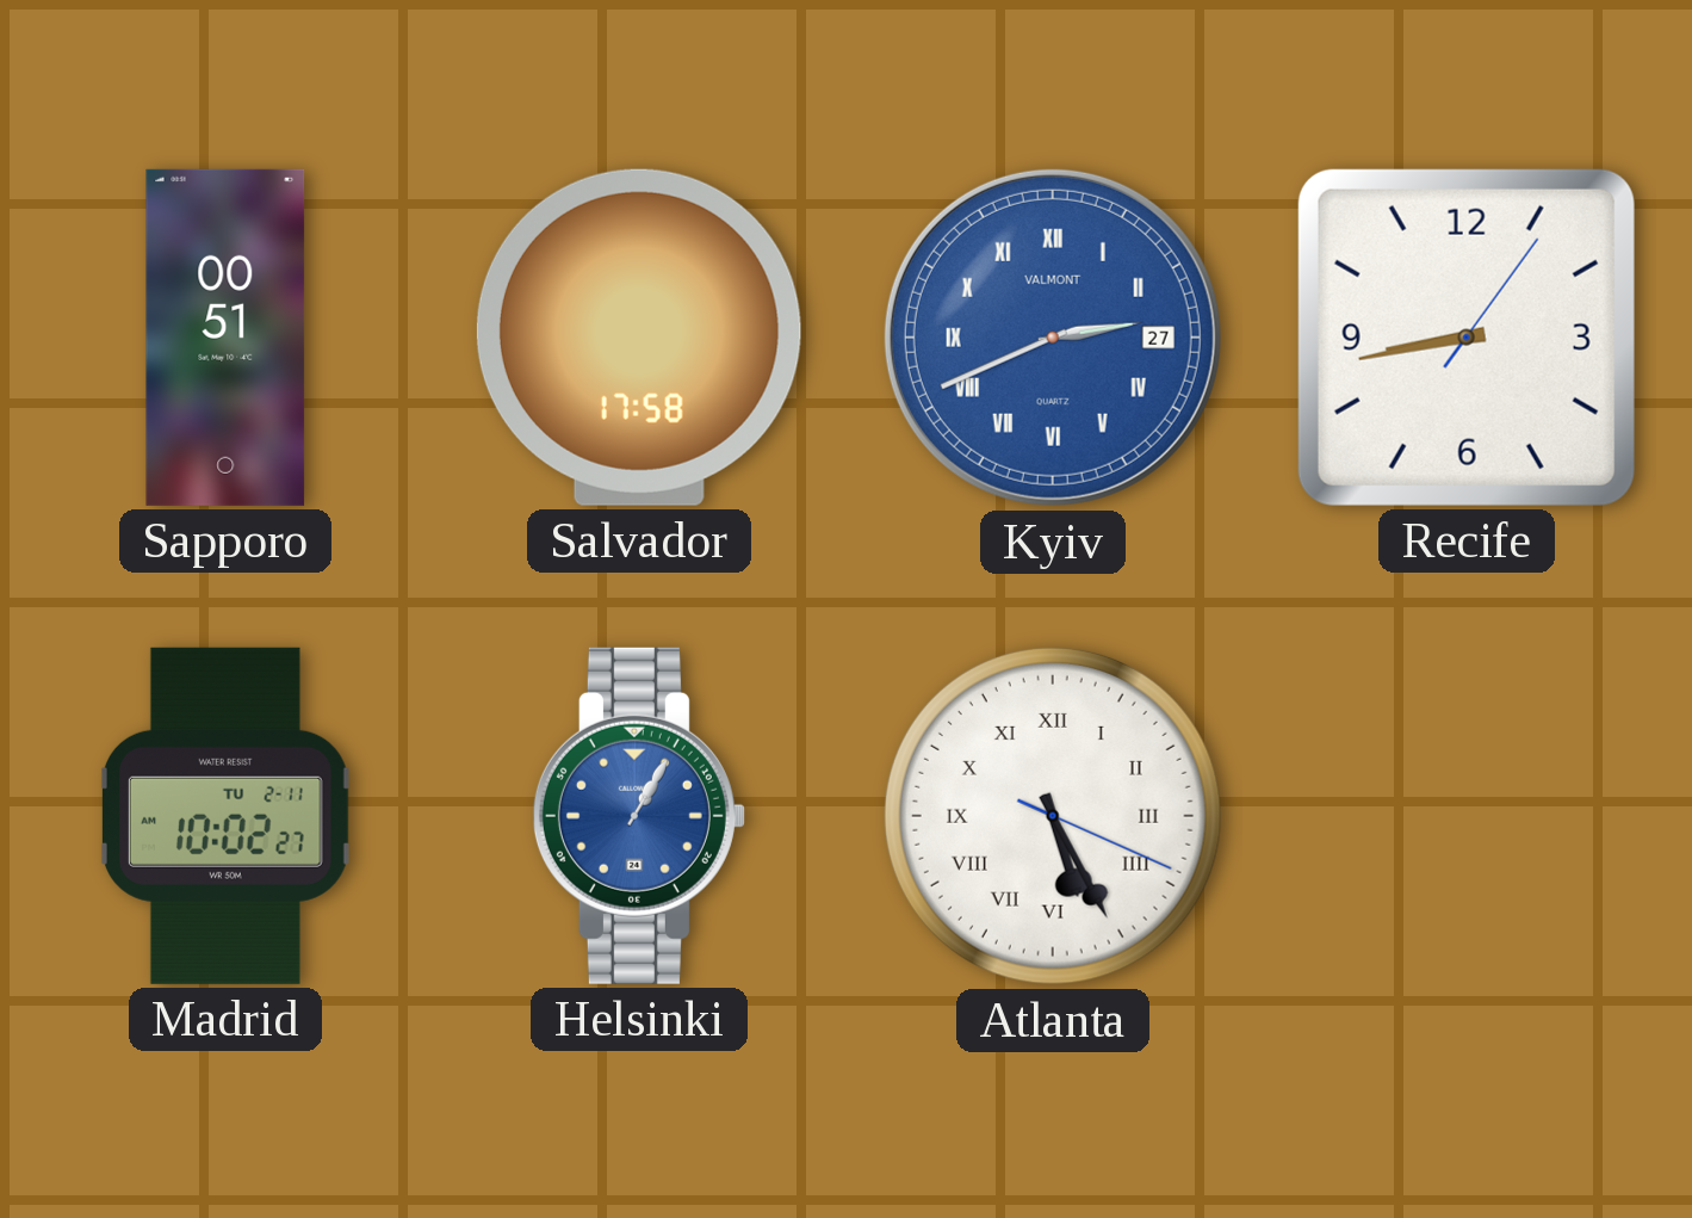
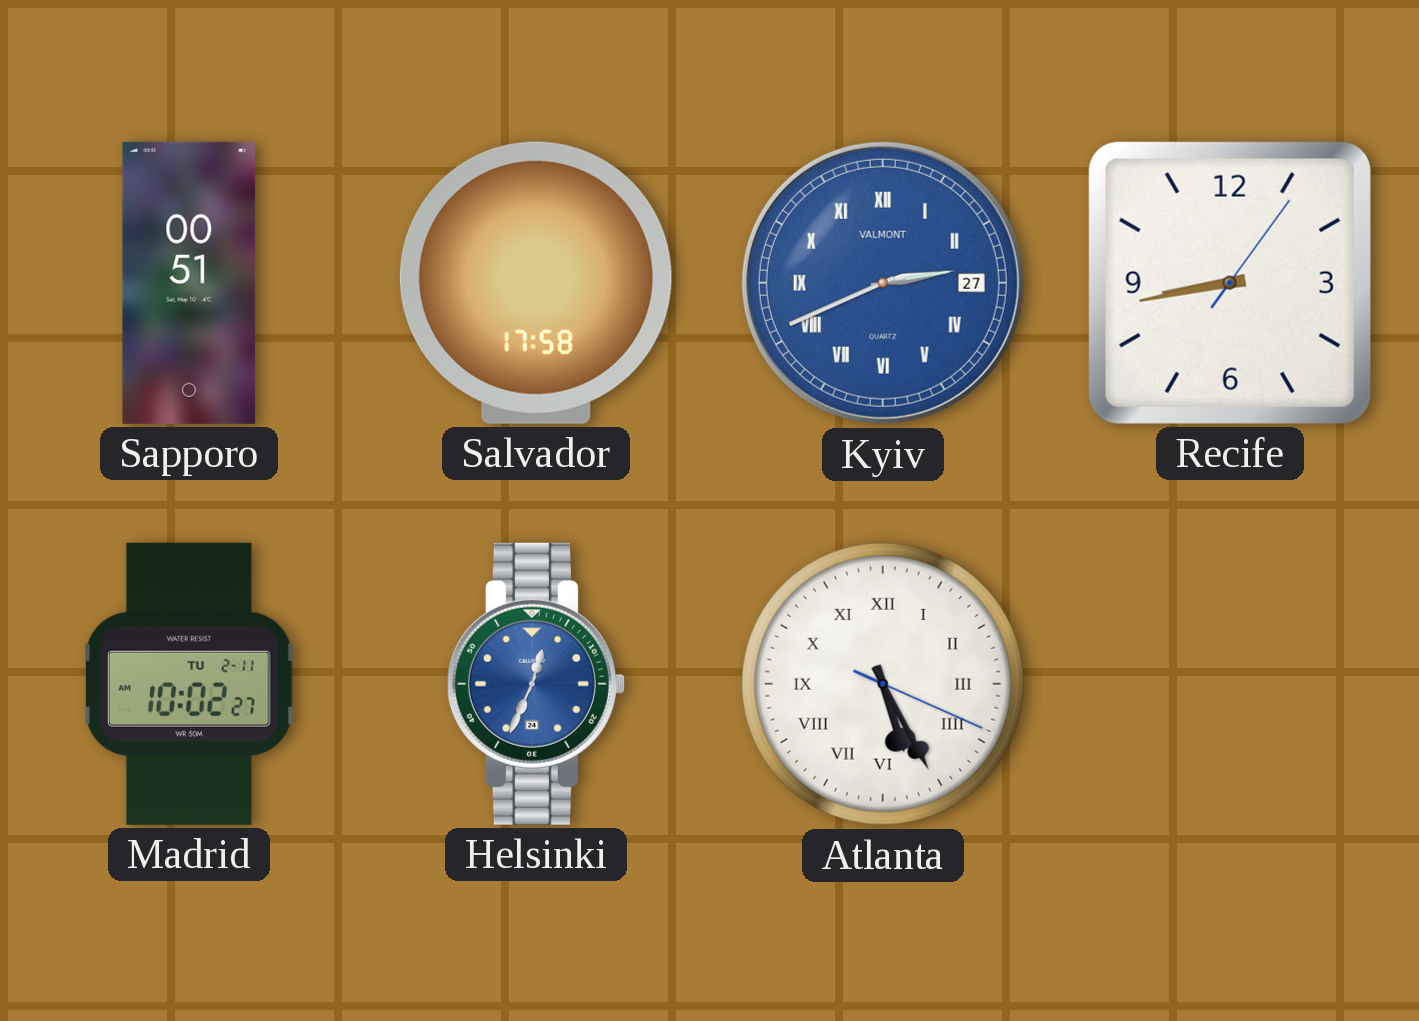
Helsinki: 1:05 -> 12:34
